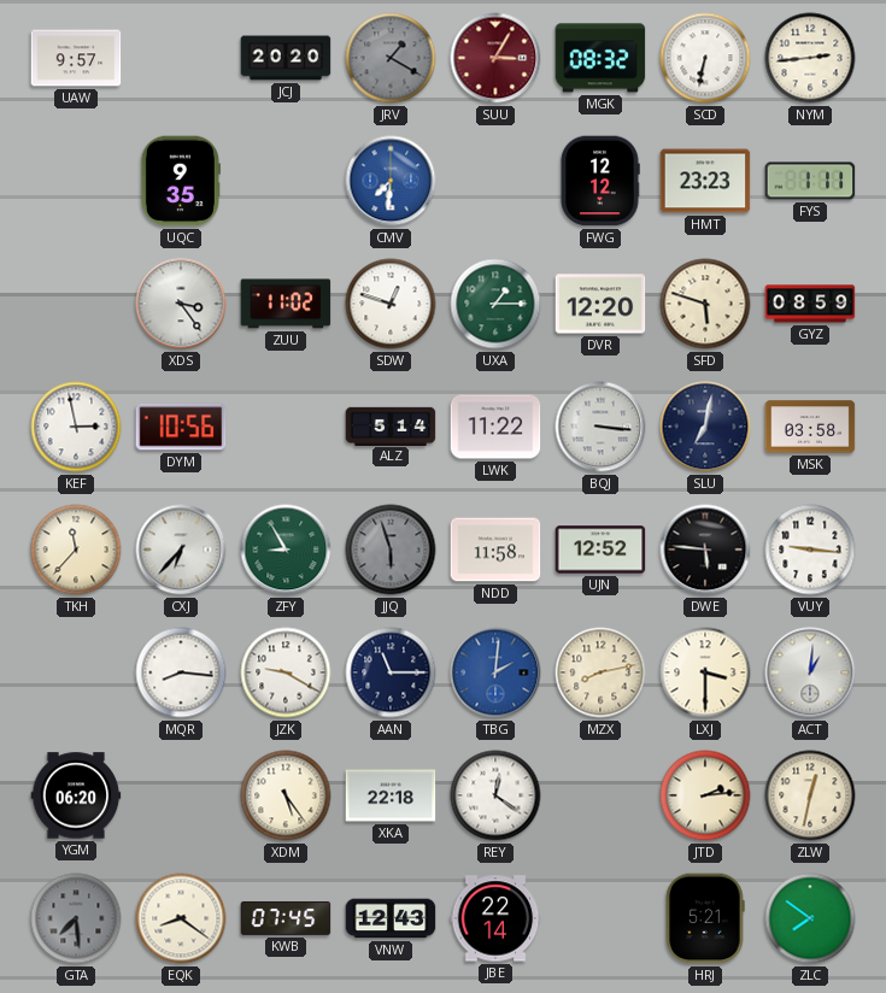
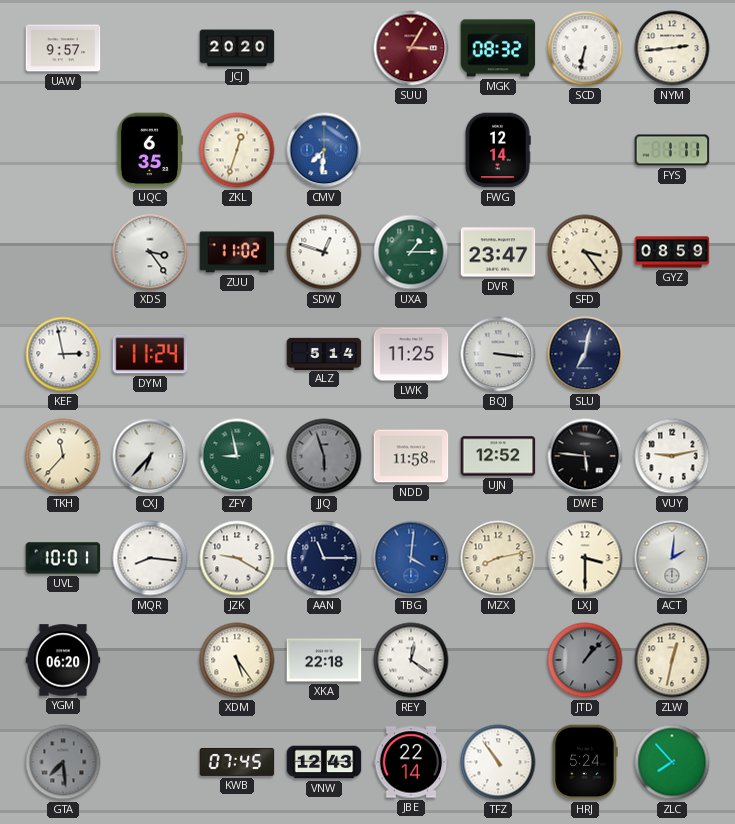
JRV: 1:20 -> none
UQC: 9:35 -> 6:35
ZKL: none -> 12:33
FWG: 12:12 -> 12:14
HMT: 23:23 -> none
DVR: 12:20 -> 23:47
SFD: 5:48 -> 3:24
DYM: 10:56 -> 11:24
LWK: 11:22 -> 11:25
MSK: 03:58 -> none
ZFY: 8:55 -> 8:58
VUY: 9:16 -> 9:13
UVL: none -> 10:01
TBG: 2:01 -> 4:01
ACT: 1:01 -> 2:01
JTD: 2:14 -> 1:07
JTD dial: cream -> grey
EQK: 8:21 -> none
TFZ: none -> 10:54
HRJ: 5:21 -> 5:24
ZLC: 7:51 -> 7:53
